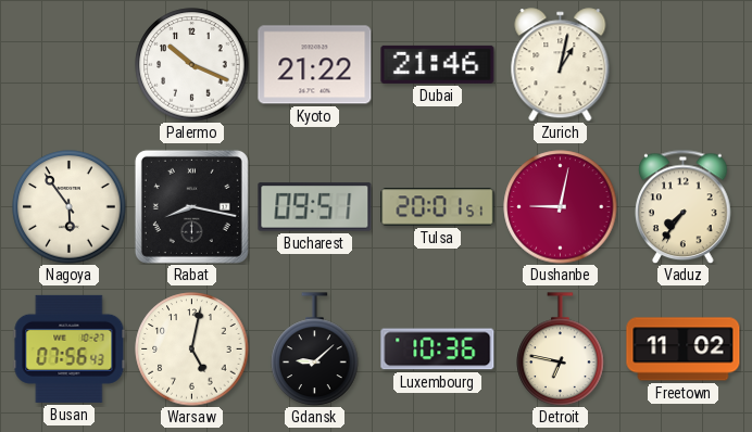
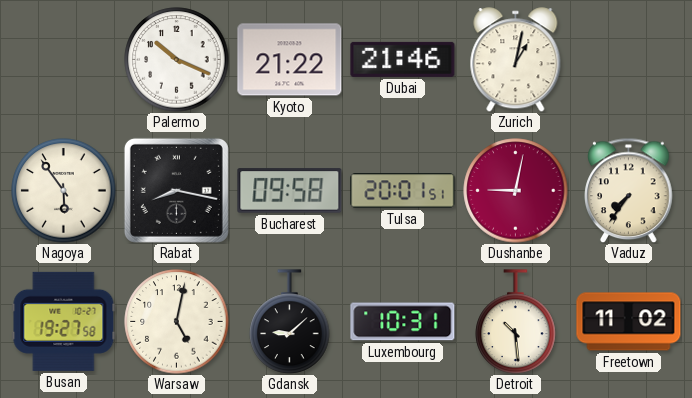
Bucharest: 09:51 -> 09:58
Busan: 07:56 -> 19:27
Luxembourg: 10:36 -> 10:31
Detroit: 6:47 -> 10:29
